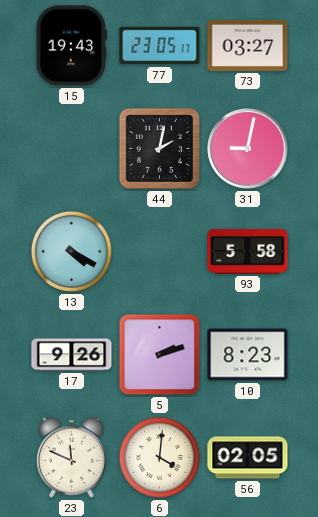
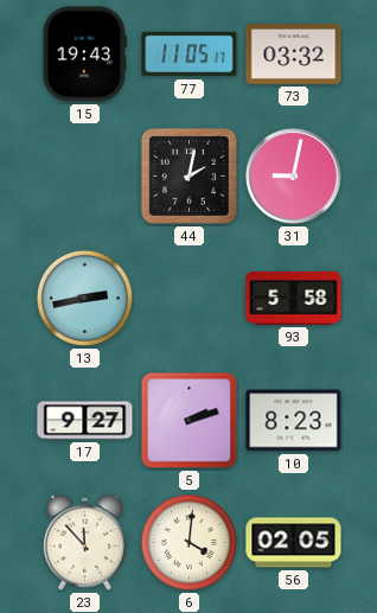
77: 23:05 -> 11:05
73: 03:27 -> 03:32
13: 4:20 -> 2:43
17: 9:26 -> 9:27
23: 11:49 -> 11:53
